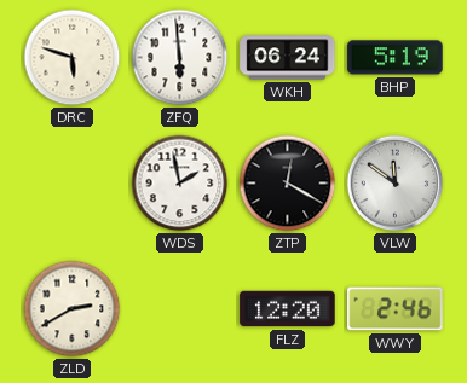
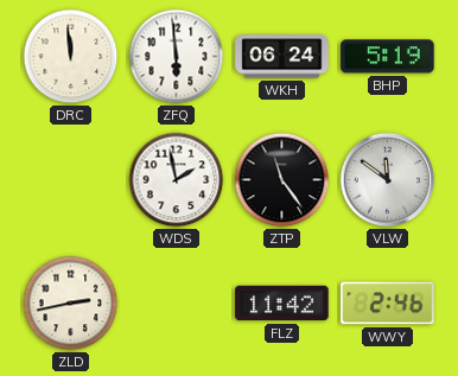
DRC: 5:48 -> 11:59
ZTP: 12:20 -> 11:24
ZLD: 2:40 -> 2:43
FLZ: 12:20 -> 11:42
